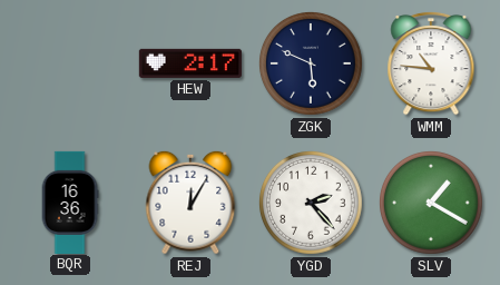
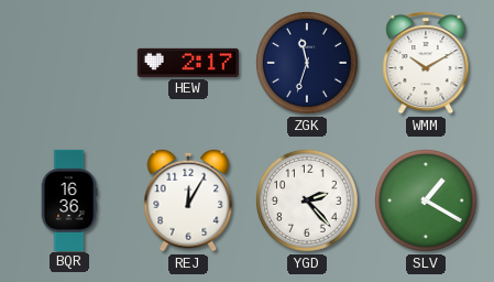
ZGK: 5:49 -> 11:33
WMM: 10:46 -> 10:10
